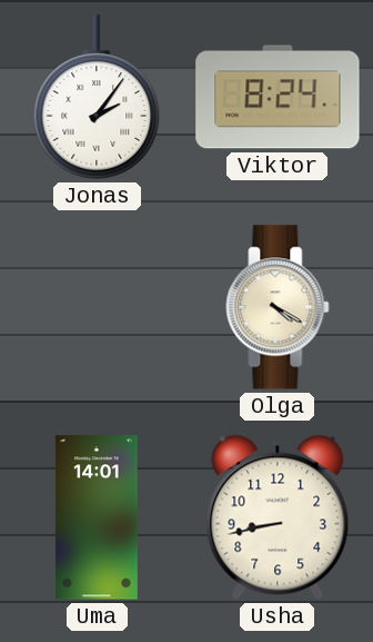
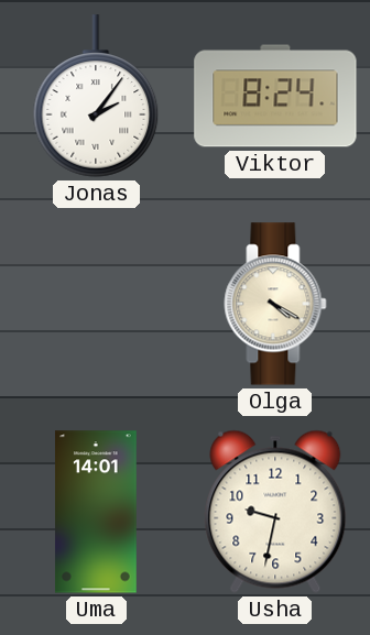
Usha: 8:43 -> 9:32
